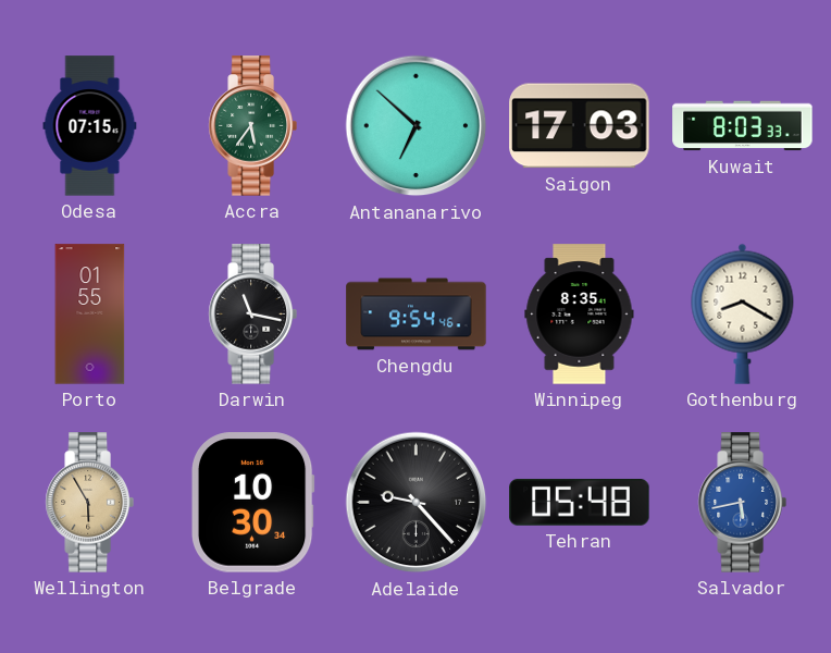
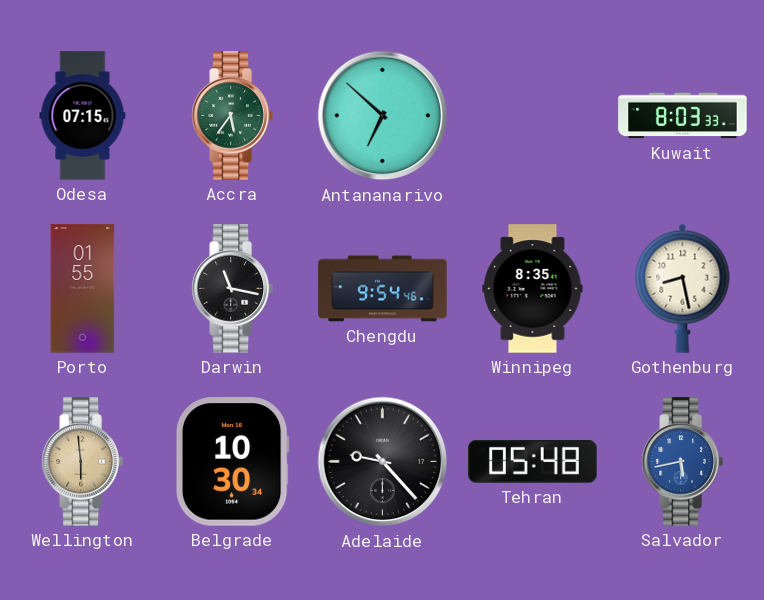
Saigon: 17:03 -> none
Gothenburg: 8:20 -> 8:28
Wellington: 5:55 -> 5:59
